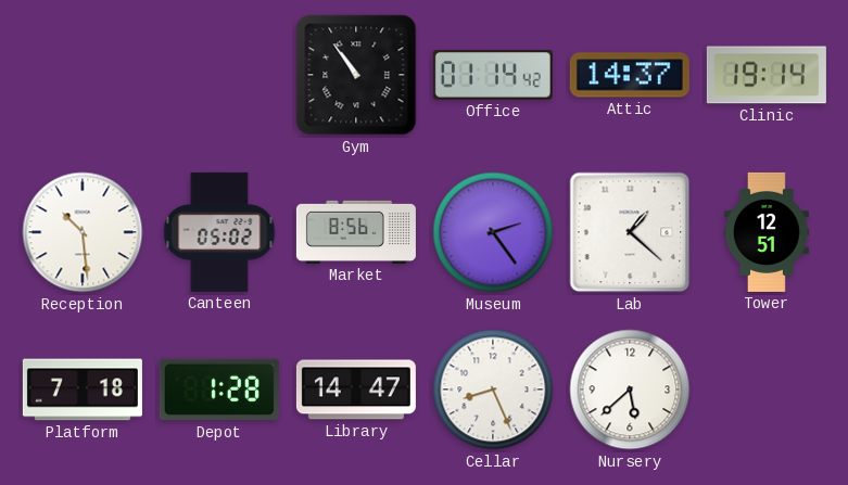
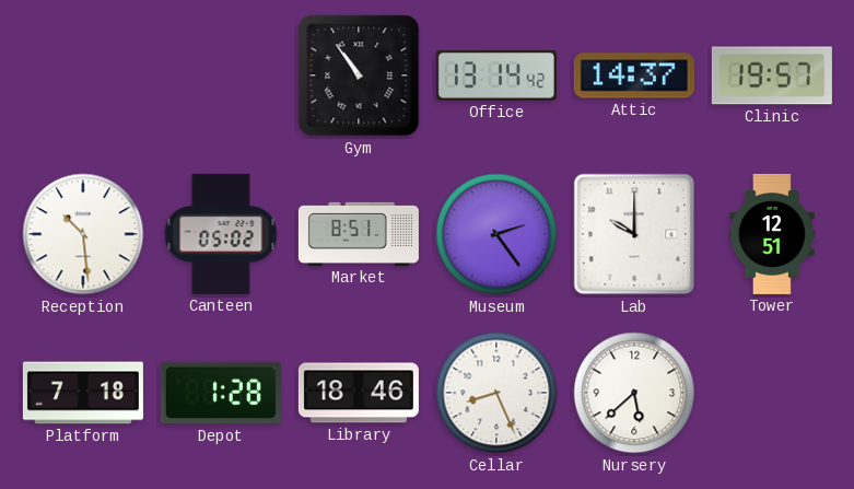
Office: 01:14 -> 13:14
Clinic: 19:14 -> 19:57
Market: 8:56 -> 8:51
Lab: 1:22 -> 10:00
Library: 14:47 -> 18:46
